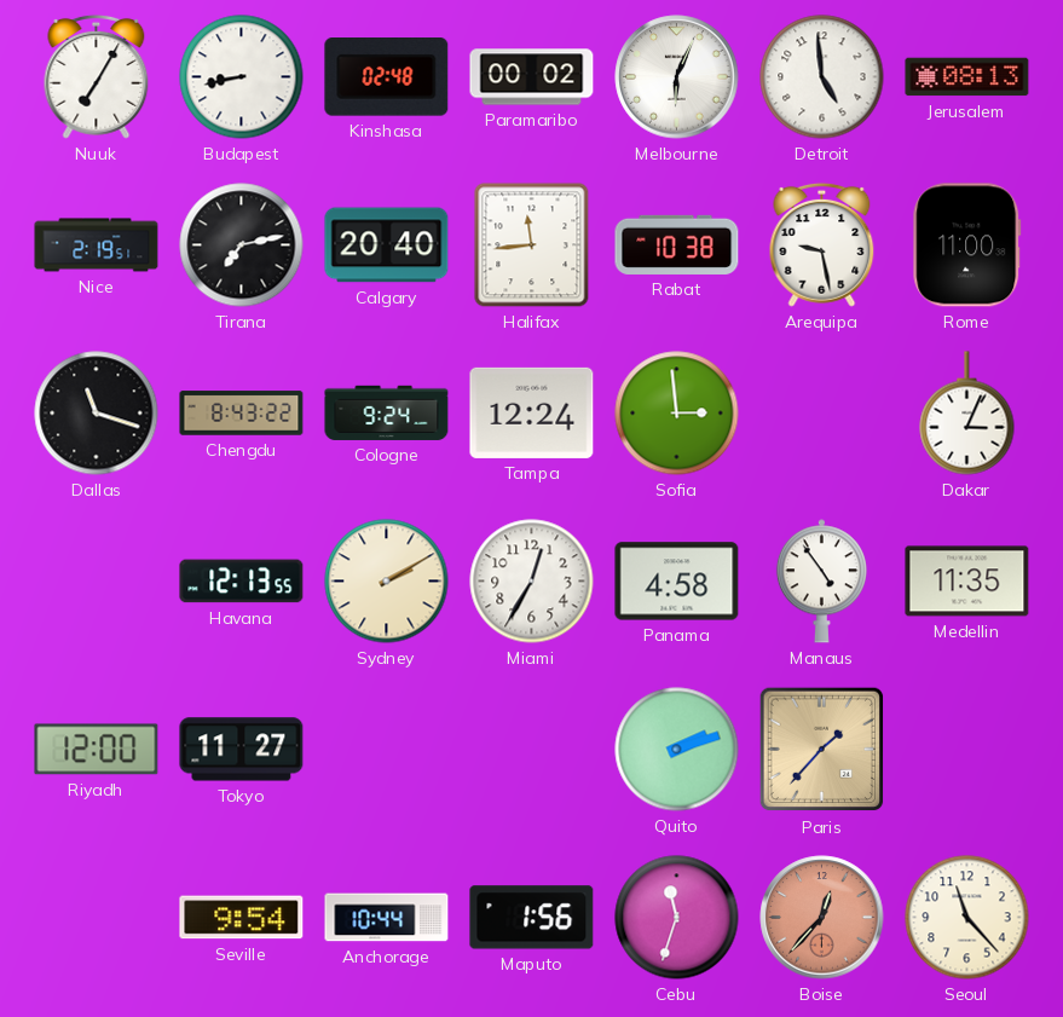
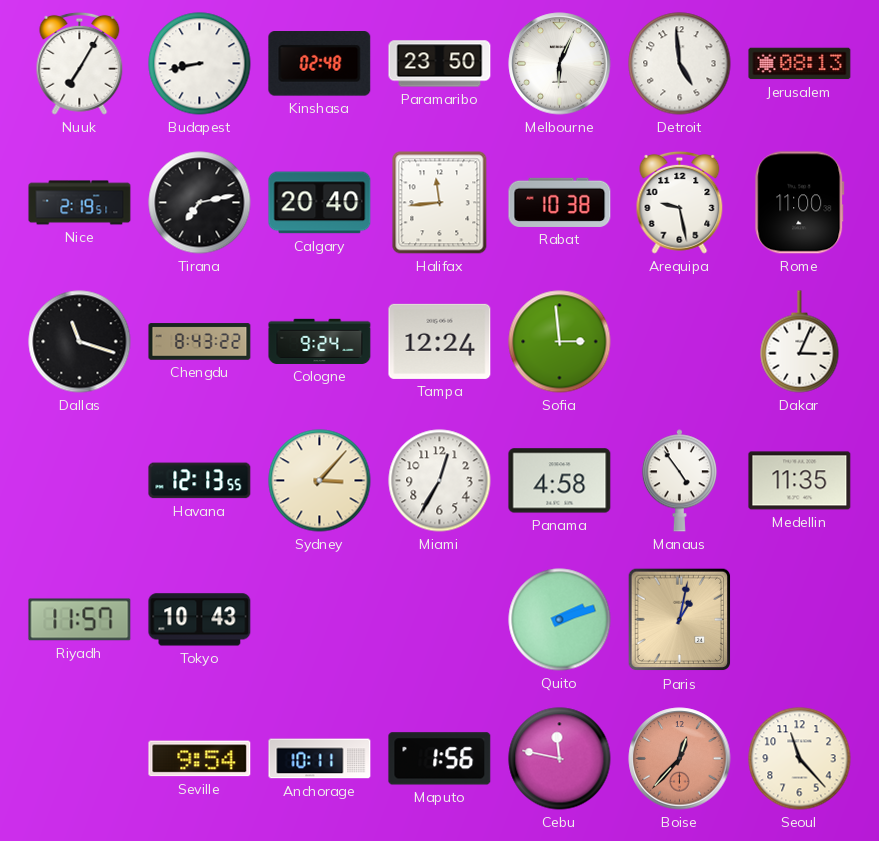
Paramaribo: 00:02 -> 23:50
Sydney: 2:10 -> 3:07
Riyadh: 12:00 -> 11:57
Tokyo: 11:27 -> 10:43
Paris: 1:37 -> 1:02
Anchorage: 10:44 -> 10:11
Cebu: 11:33 -> 11:47
